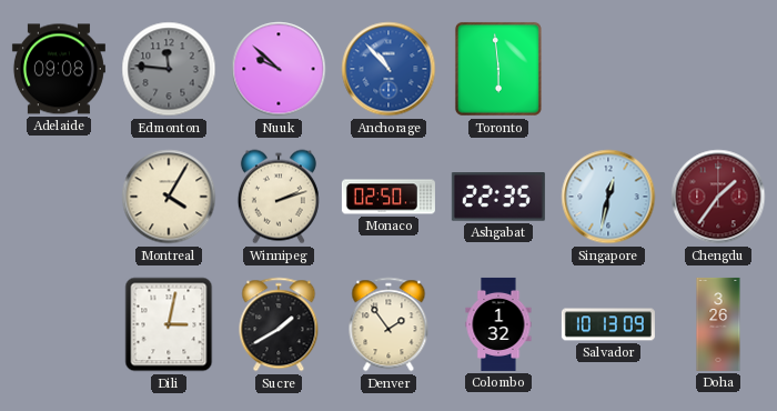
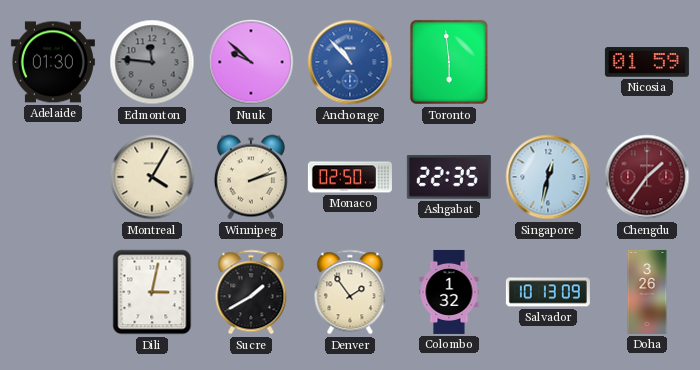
Adelaide: 09:08 -> 01:30
Nicosia: none -> 01:59
